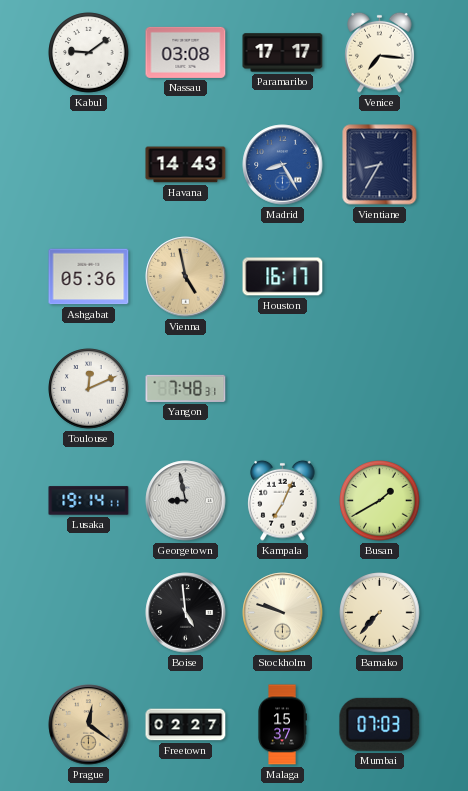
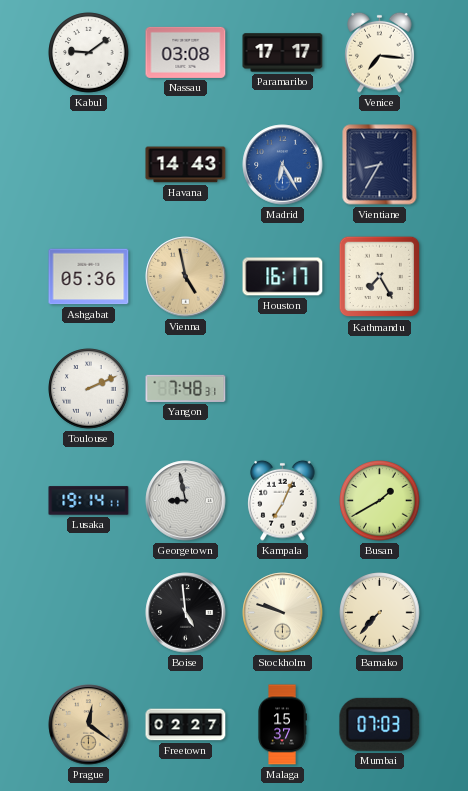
Madrid: 8:25 -> 6:25
Kathmandu: none -> 7:25
Toulouse: 12:11 -> 2:11
